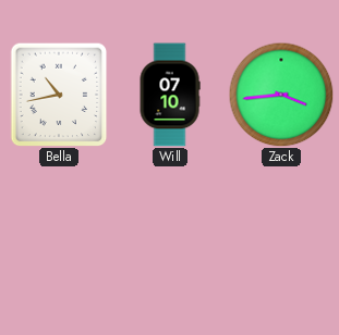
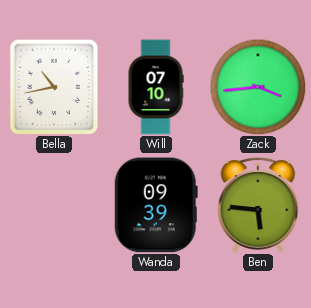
Wanda: none -> 09:39
Ben: none -> 5:46
